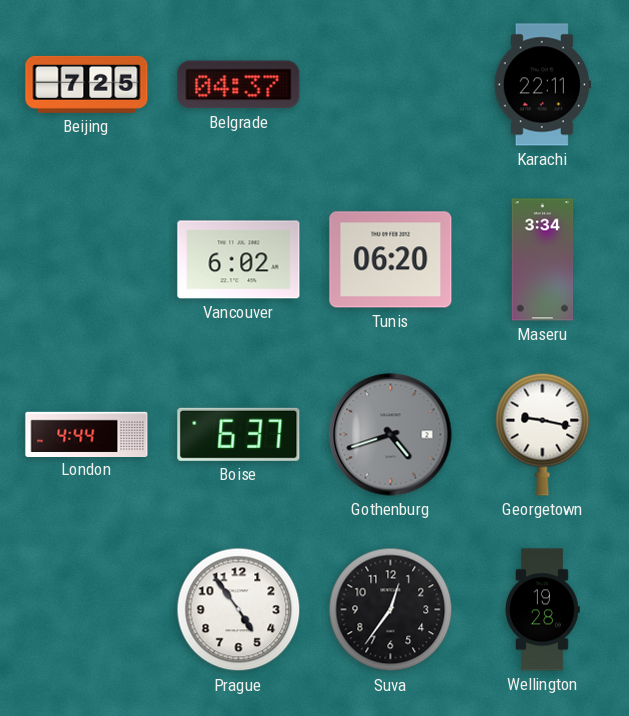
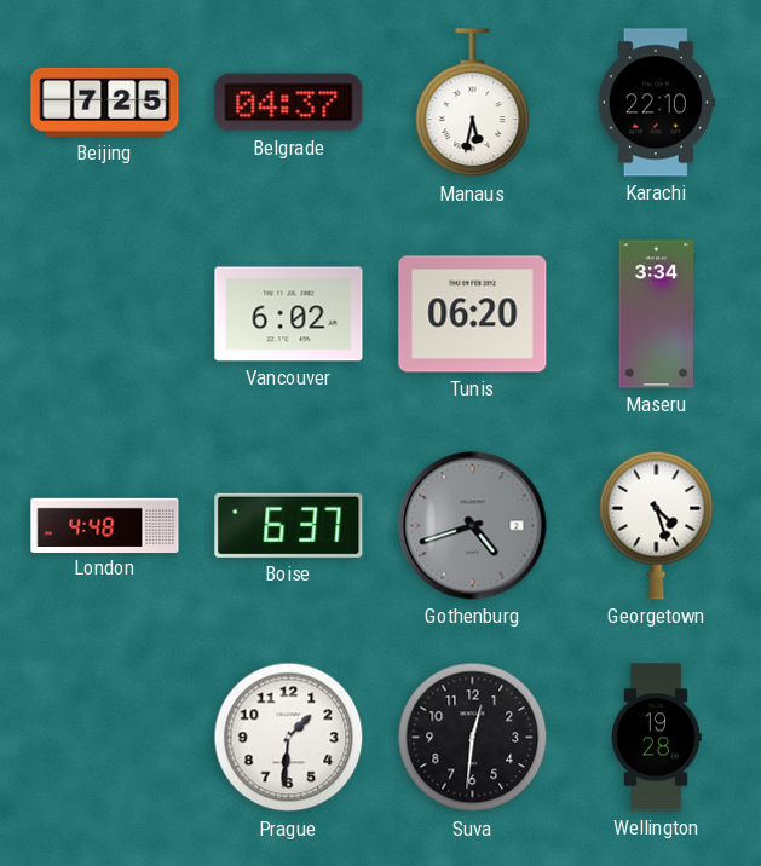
Manaus: none -> 5:32
Karachi: 22:11 -> 22:10
London: 4:44 -> 4:48
Georgetown: 9:17 -> 4:27
Prague: 4:54 -> 1:31
Suva: 12:36 -> 12:31
